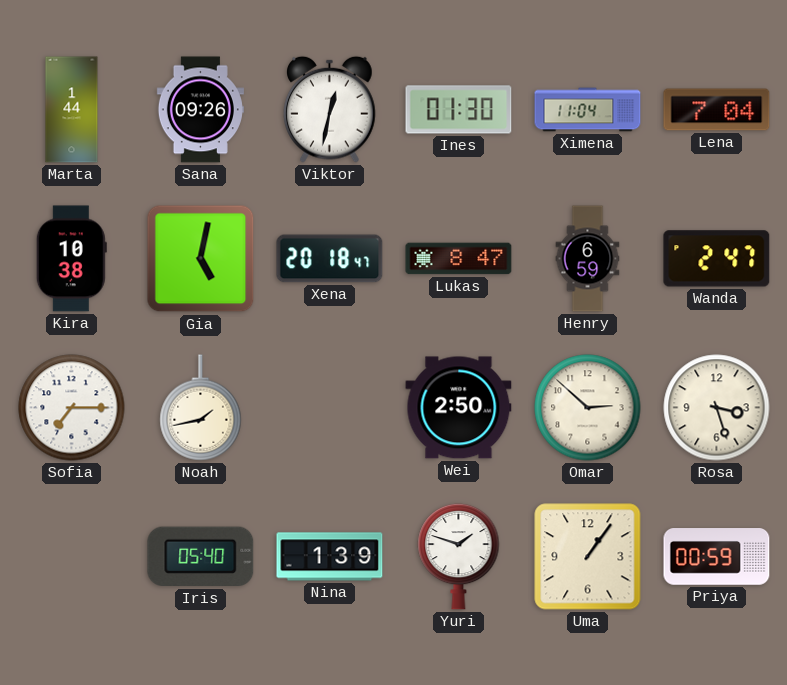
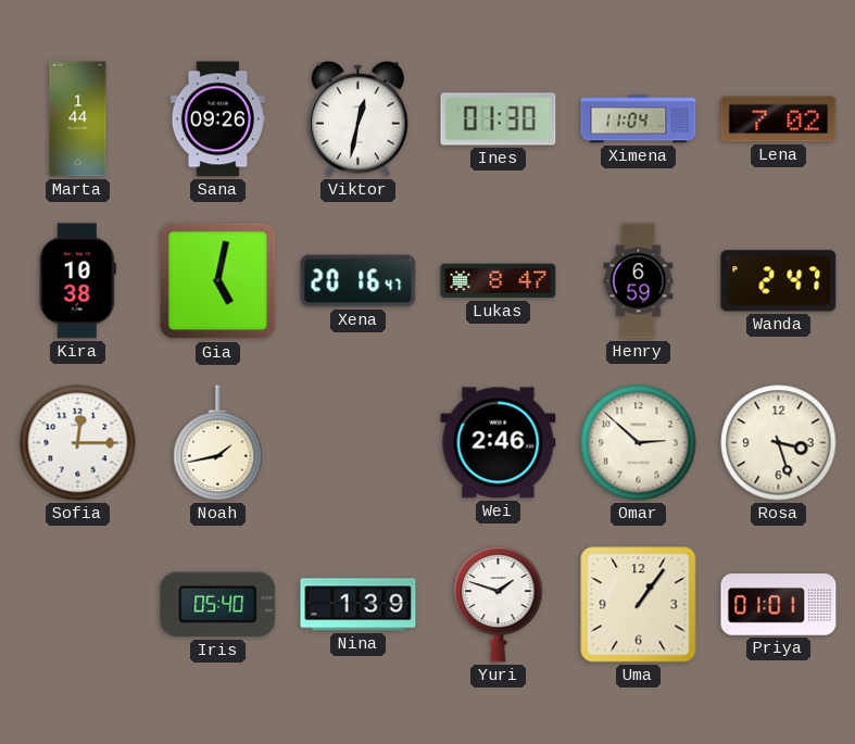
Lena: 7:04 -> 7:02
Xena: 20:18 -> 20:16
Sofia: 7:15 -> 12:15
Wei: 2:50 -> 2:46
Priya: 00:59 -> 01:01
